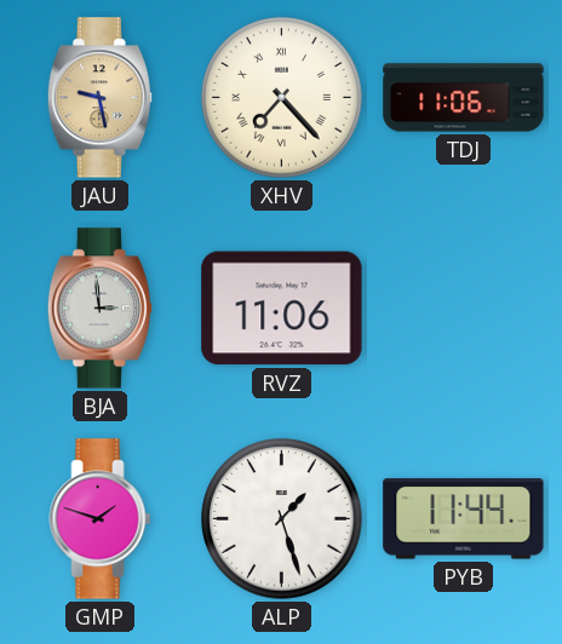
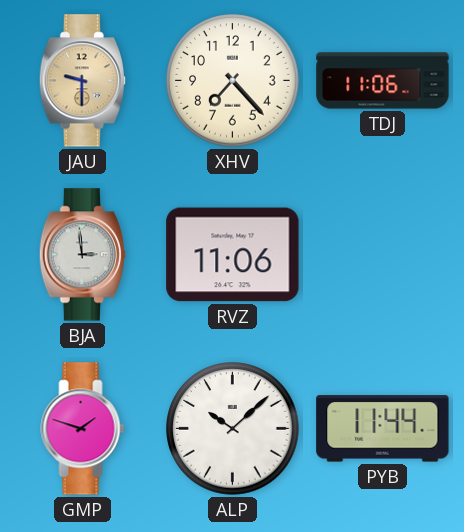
JAU: 9:28 -> 9:30
XHV numerals: Roman -> Arabic
ALP: 1:27 -> 10:08
